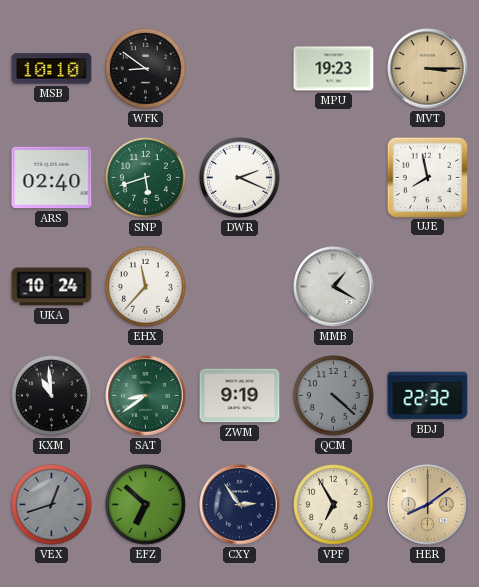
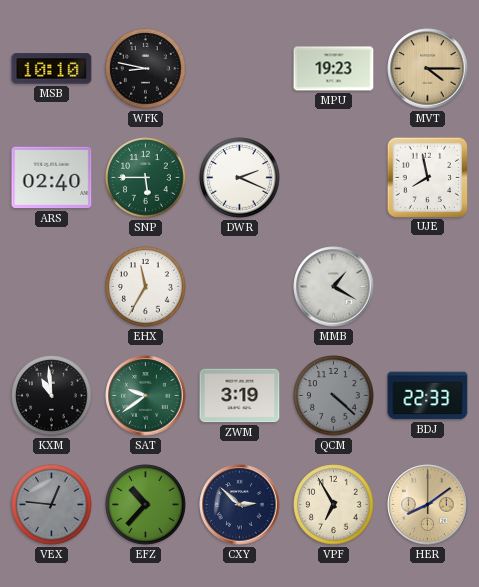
WFK: 8:51 -> 8:47
MVT: 3:15 -> 4:15
SNP: 5:42 -> 5:45
UKA: 10:24 -> none
EHX: 11:37 -> 11:35
SAT: 8:39 -> 9:39
ZWM: 9:19 -> 3:19
BDJ: 22:32 -> 22:33
VEX: 12:42 -> 12:46
EFZ: 6:52 -> 10:37
CXY: 2:54 -> 2:52
